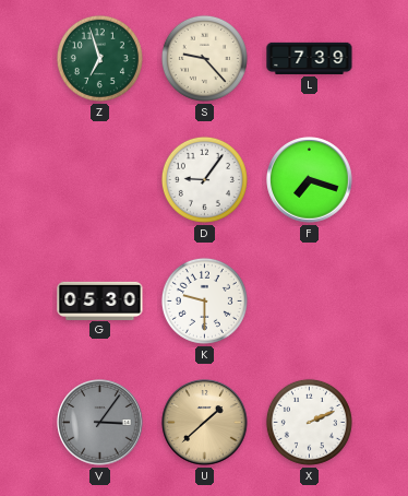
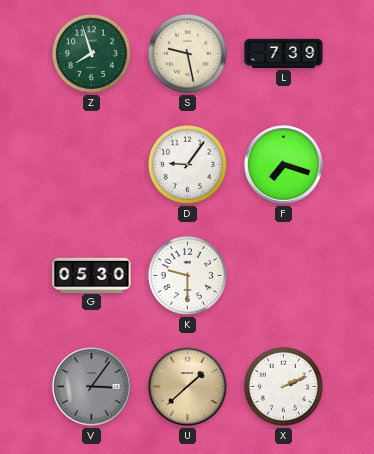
Z: 6:57 -> 7:57
S: 9:23 -> 9:28
